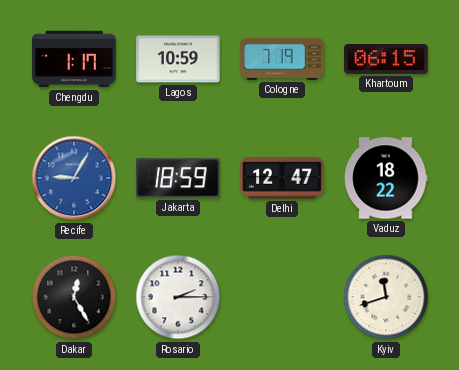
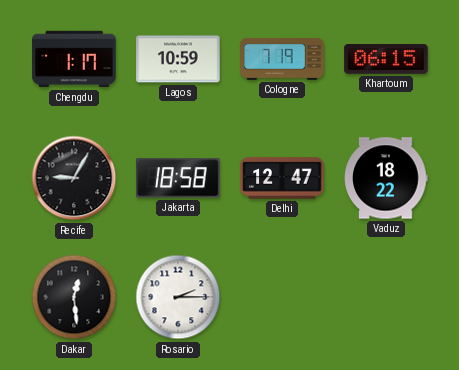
Recife dial: blue -> black
Jakarta: 18:59 -> 18:58
Dakar: 12:25 -> 12:29
Kyiv: 11:42 -> none
